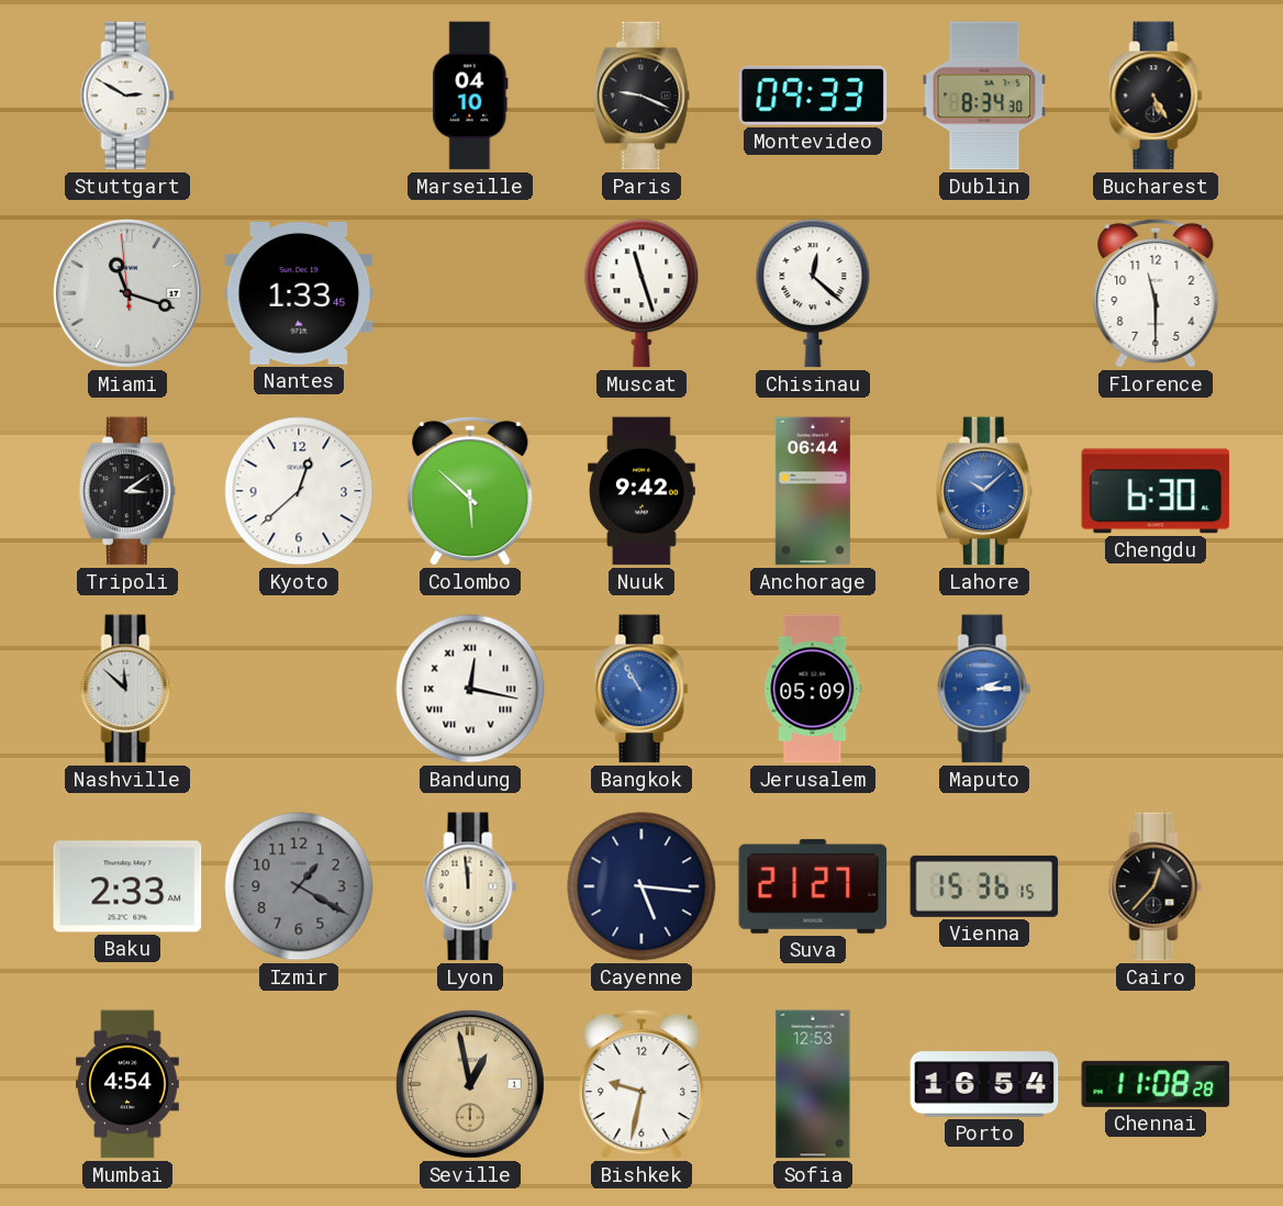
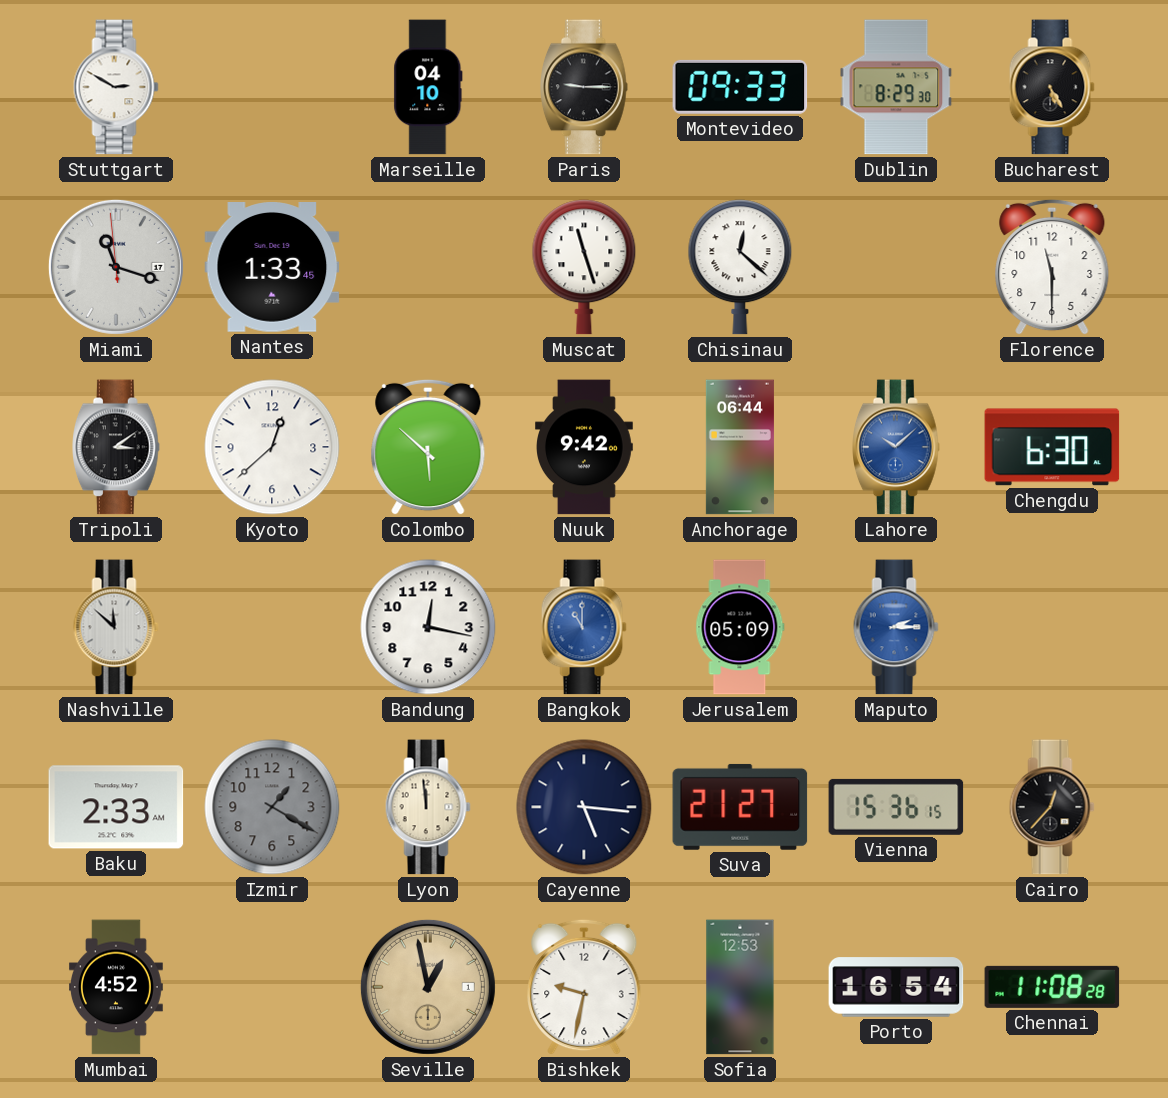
Paris: 9:19 -> 9:15
Dublin: 8:34 -> 8:29
Bandung numerals: Roman -> Arabic
Bangkok: 10:55 -> 11:00
Mumbai: 4:54 -> 4:52
